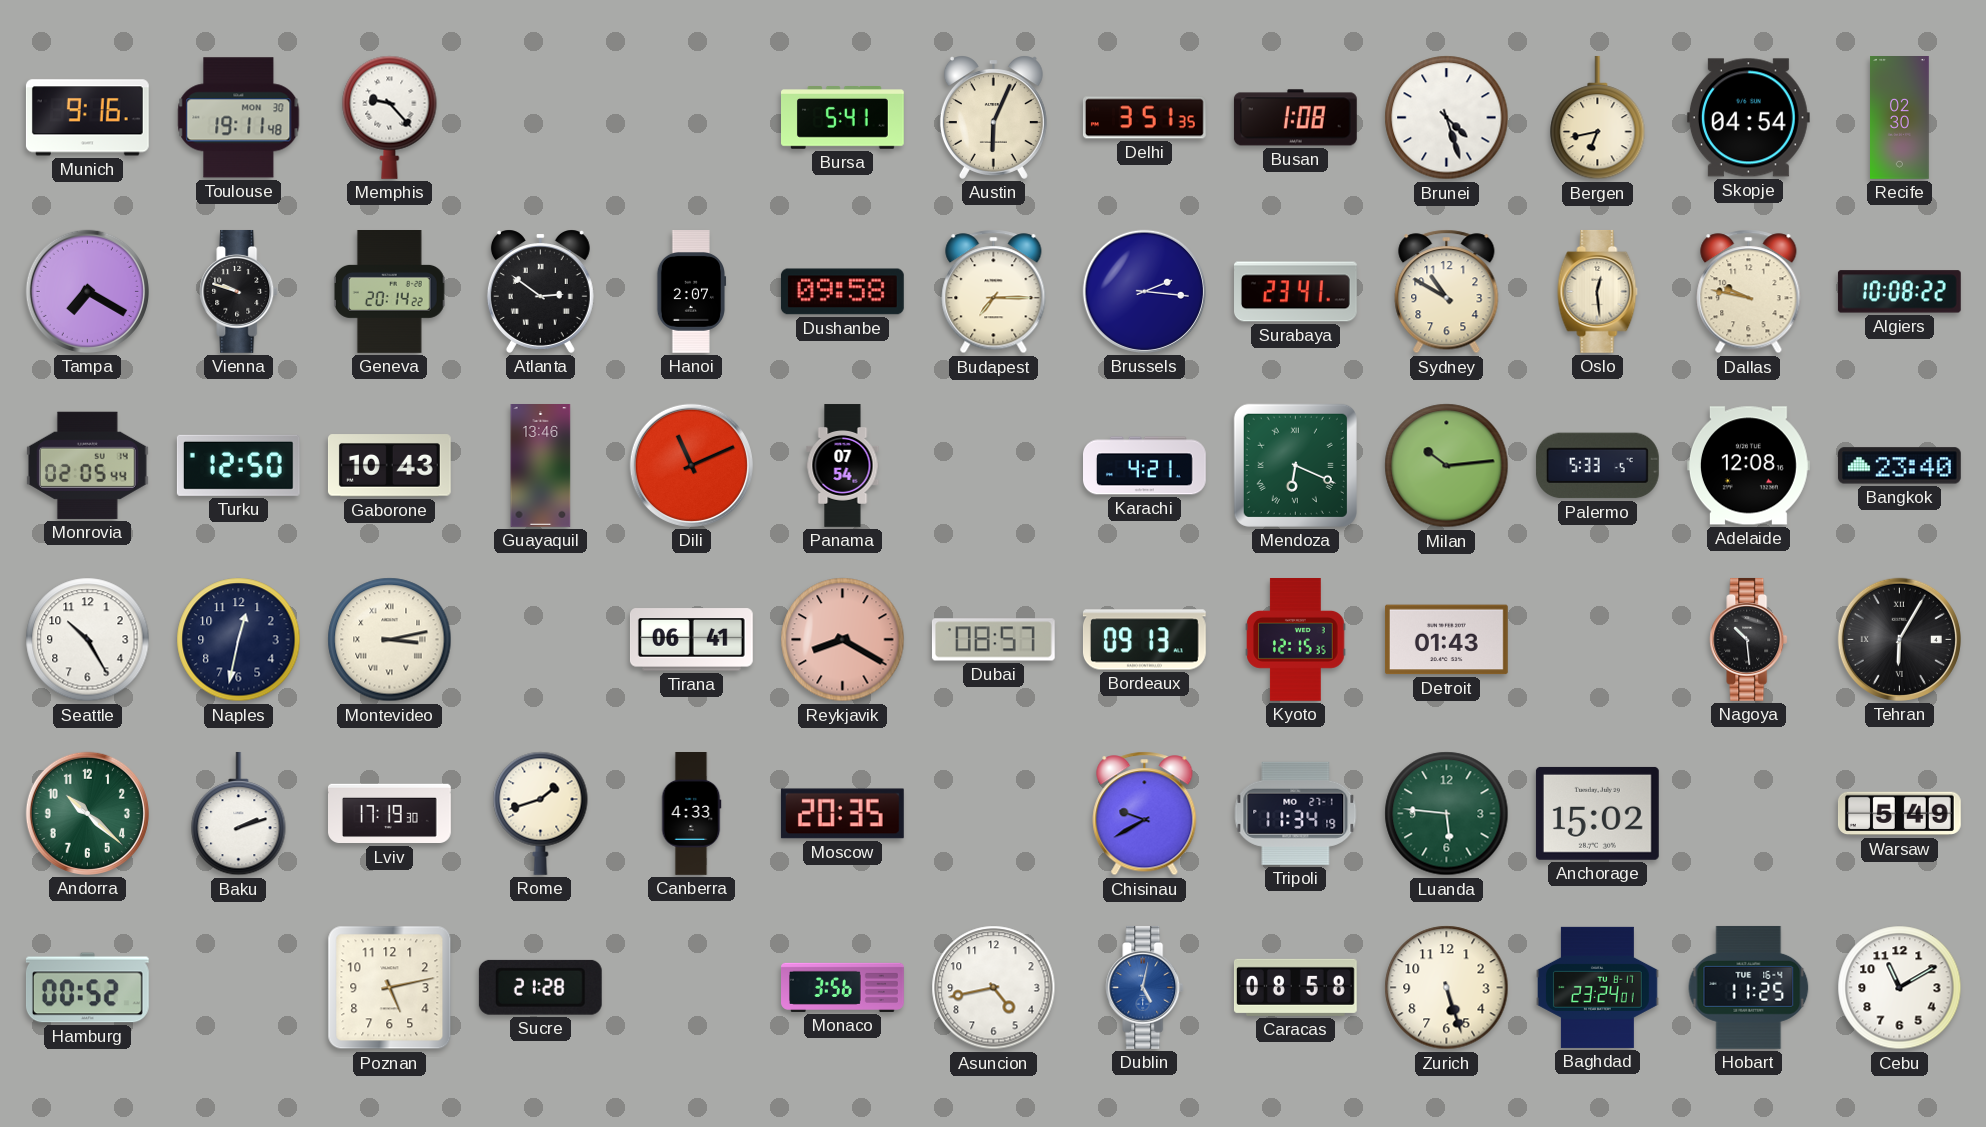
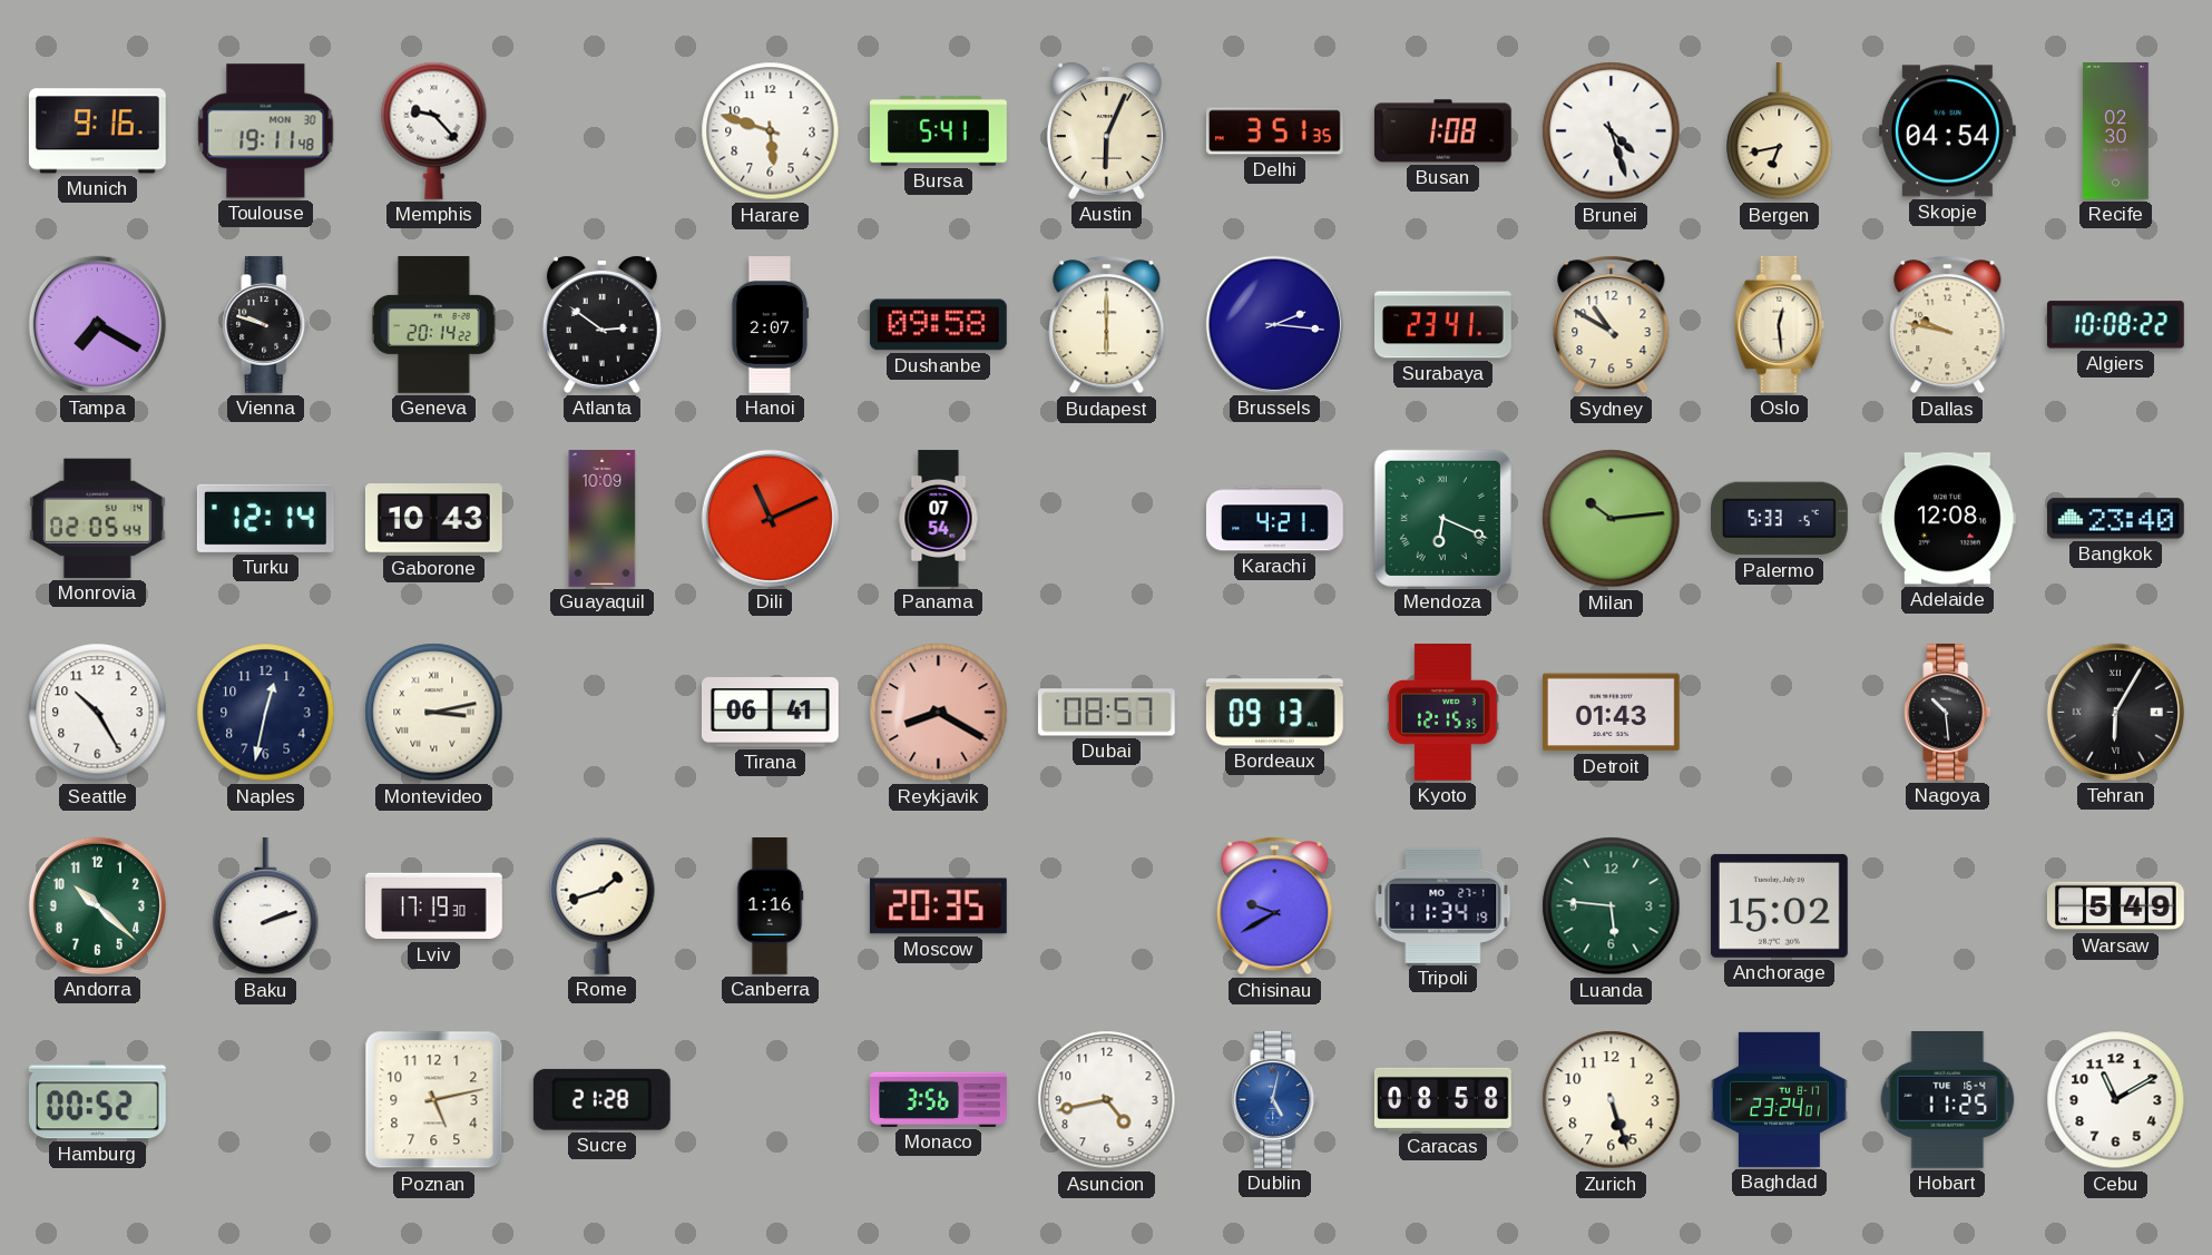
Harare: none -> 5:48
Budapest: 7:15 -> 6:00
Turku: 12:50 -> 12:14
Guayaquil: 13:46 -> 10:09
Canberra: 4:33 -> 1:16
